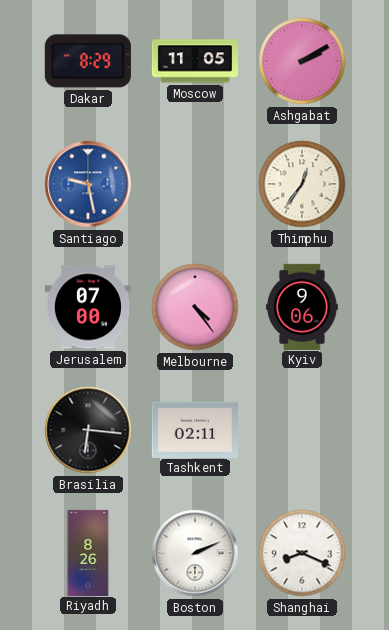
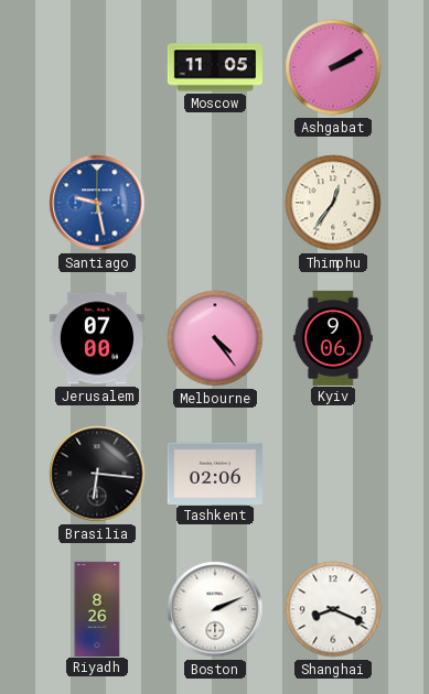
Dakar: 8:29 -> none
Tashkent: 02:11 -> 02:06
